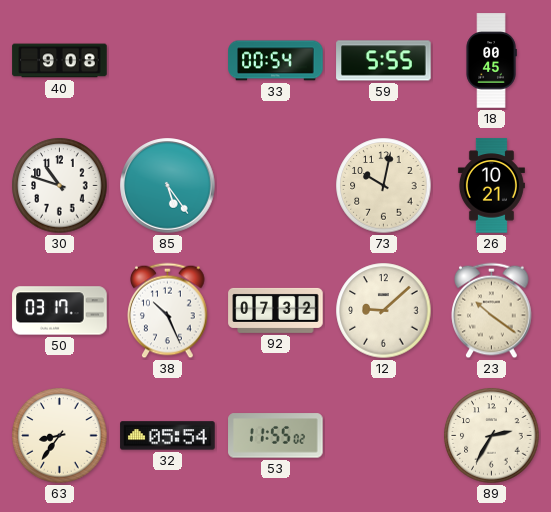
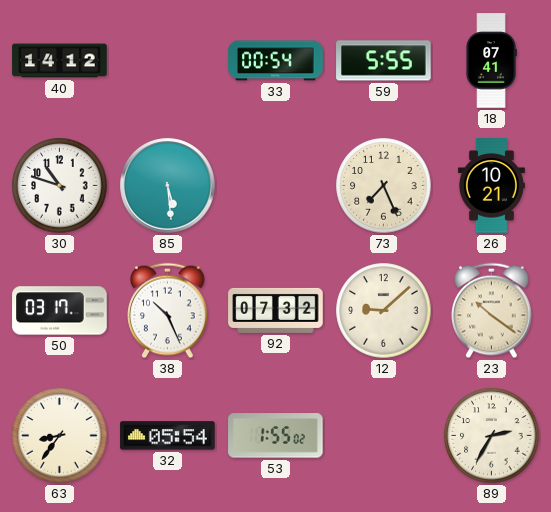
40: 9:08 -> 14:12
18: 00:45 -> 07:41
85: 5:24 -> 5:29
73: 10:02 -> 7:26
53: 11:55 -> 1:55
